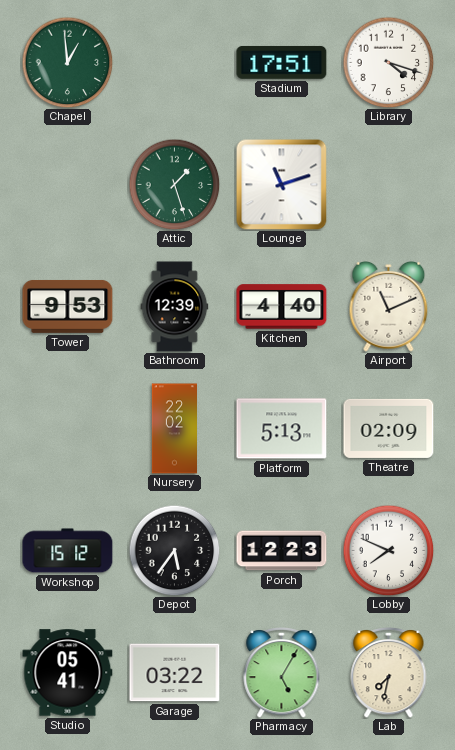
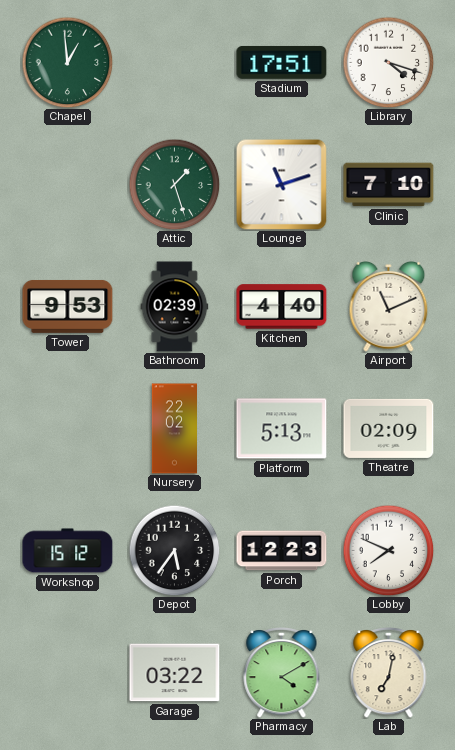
Clinic: none -> 7:10
Bathroom: 12:39 -> 02:39
Studio: 05:41 -> none
Pharmacy: 5:05 -> 4:10
Lab: 7:32 -> 7:02
